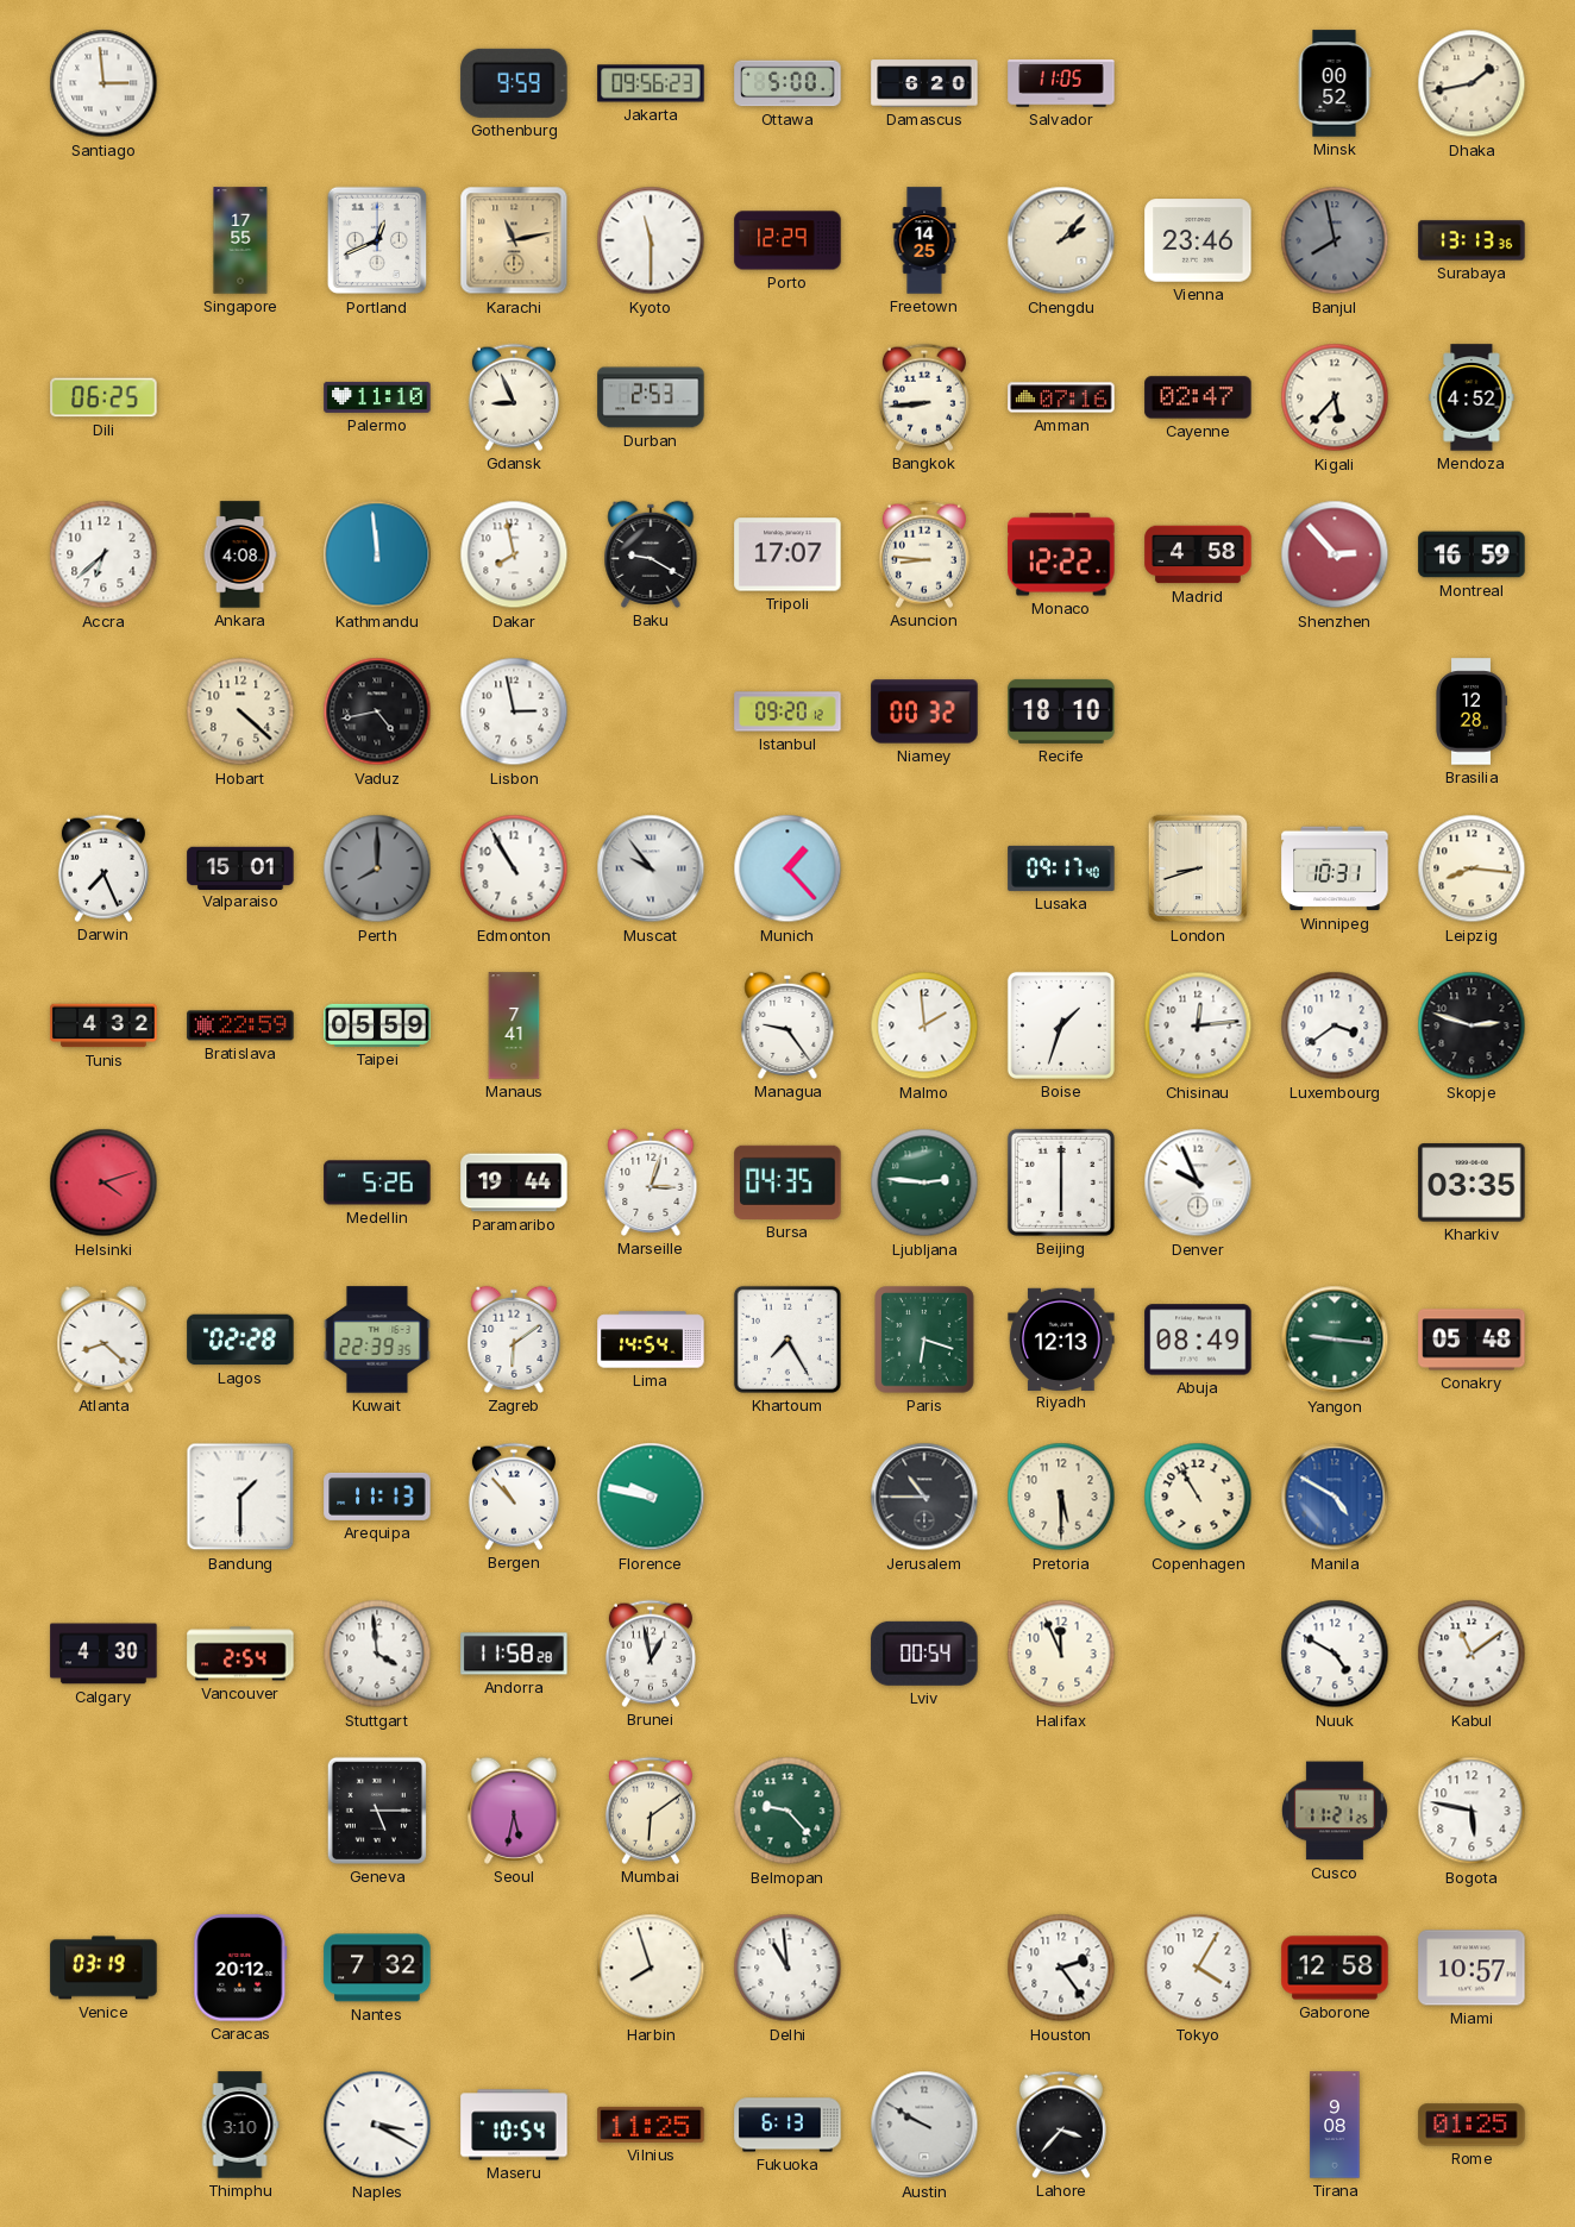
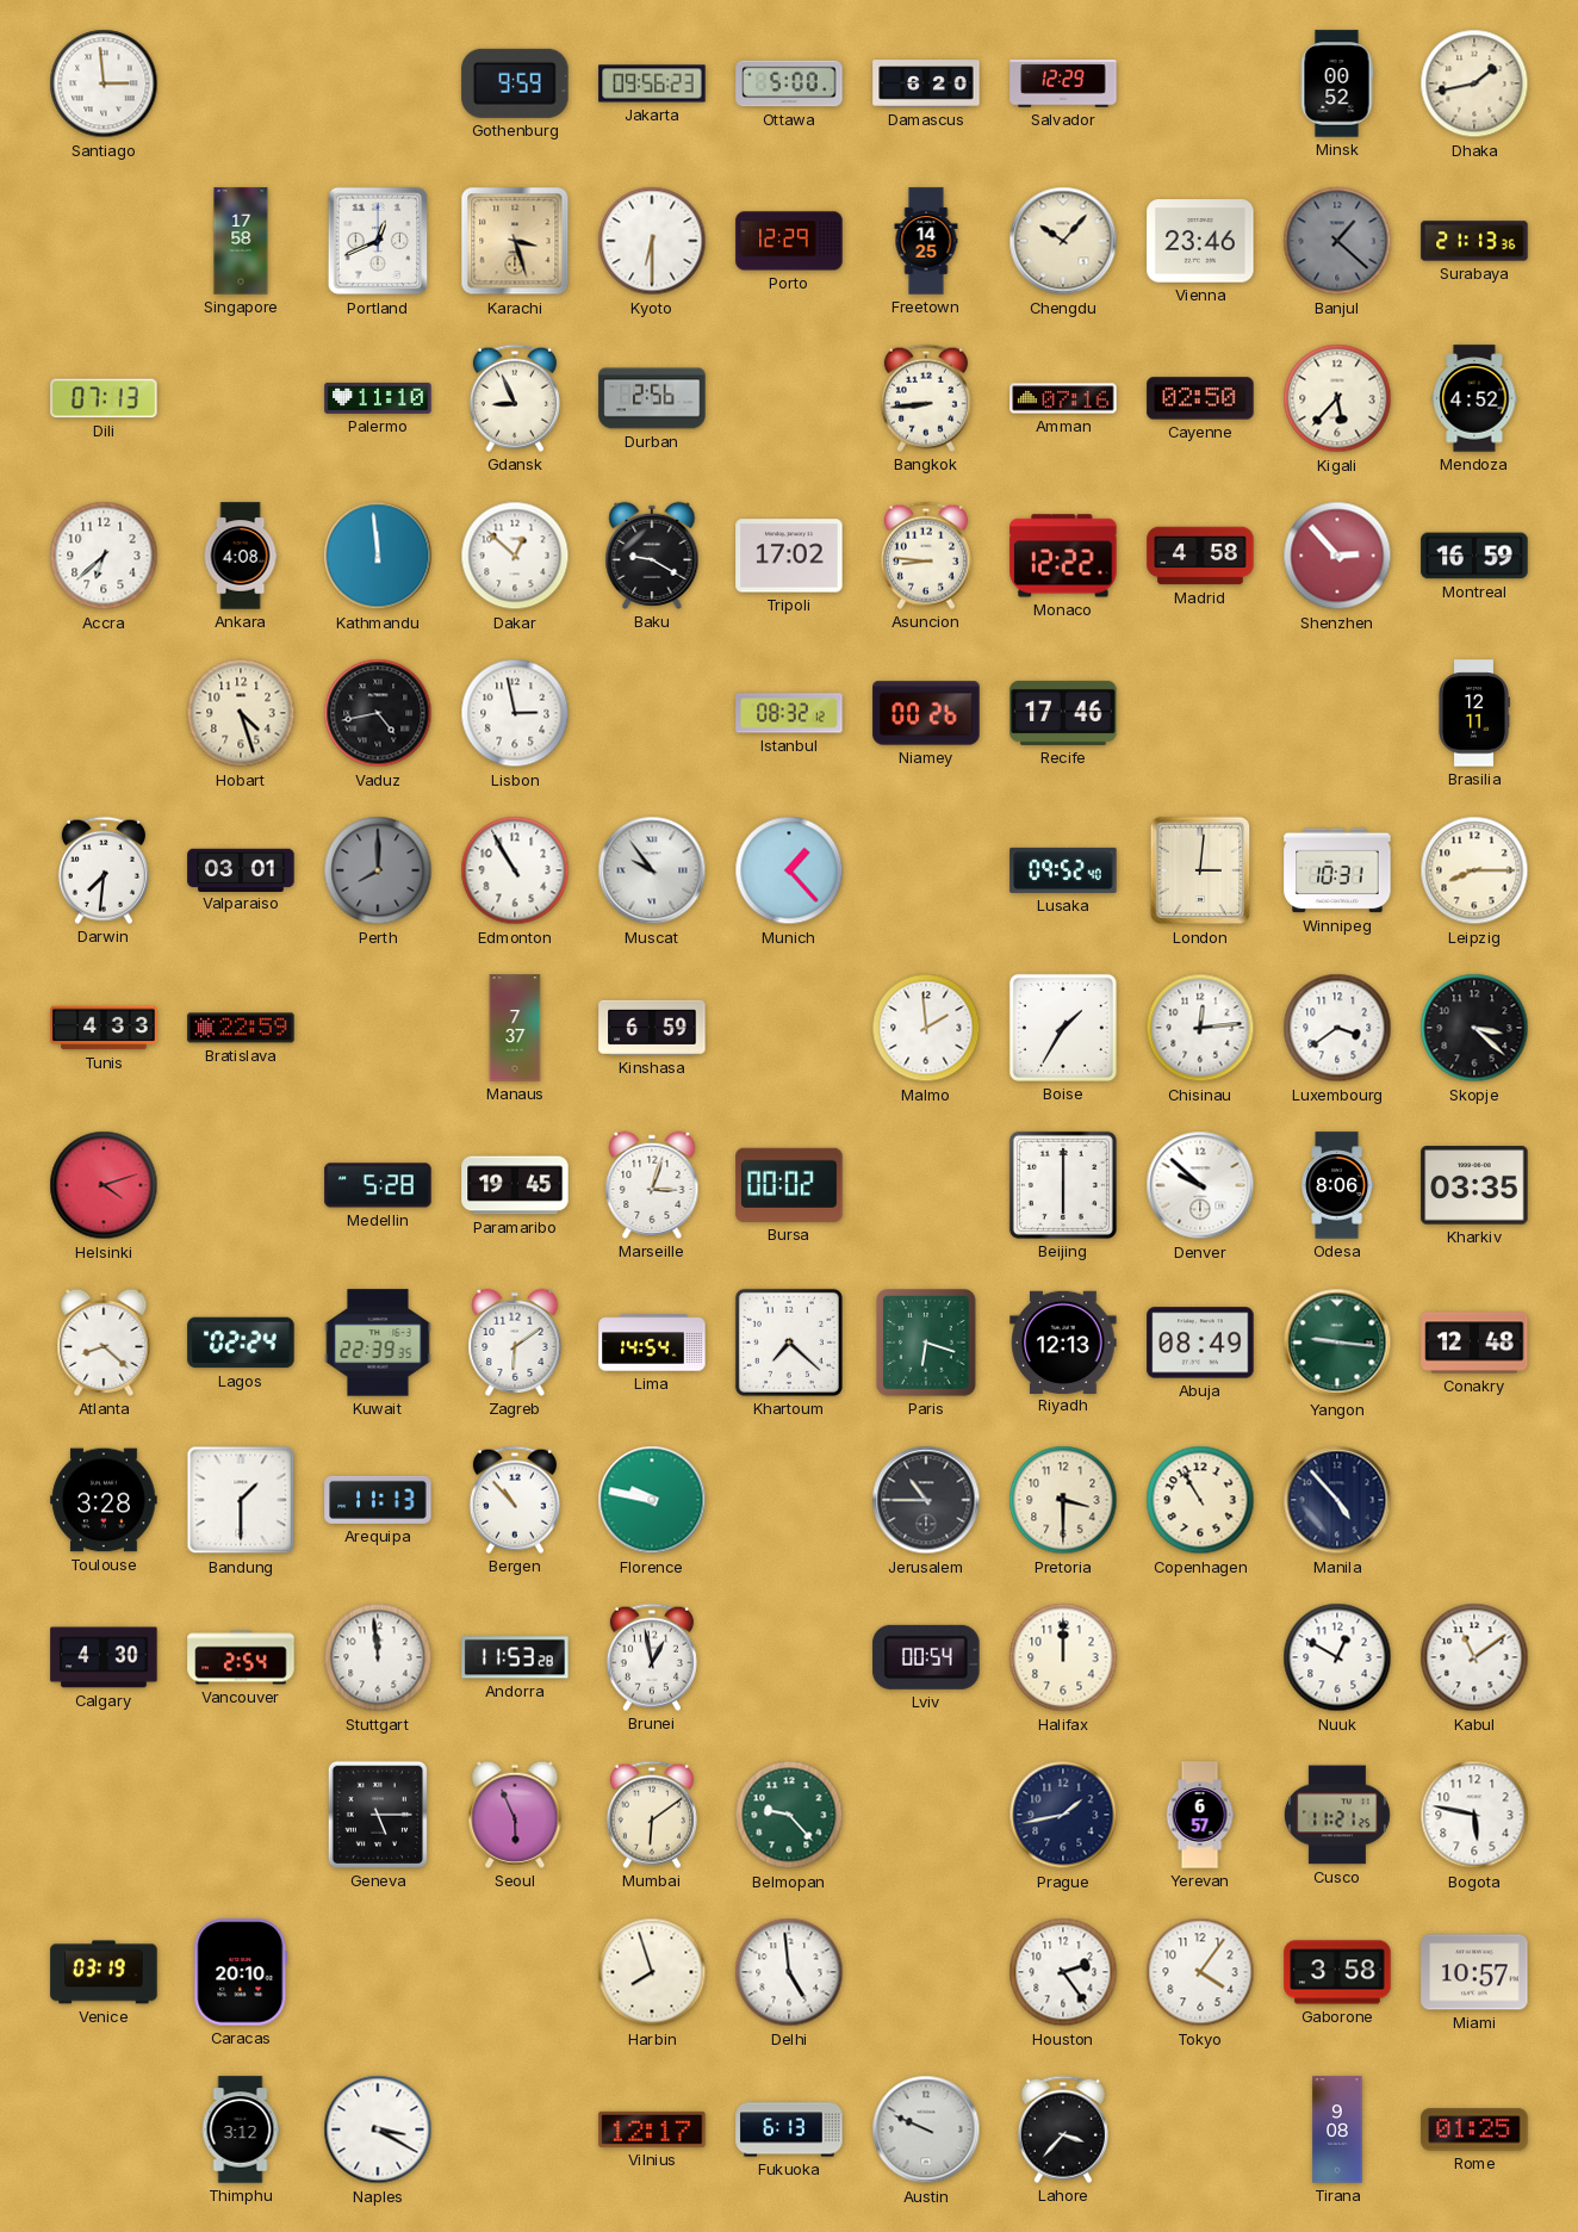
Salvador: 11:05 -> 12:29
Singapore: 17:55 -> 17:58
Karachi: 11:13 -> 3:27
Kyoto: 11:30 -> 6:30
Chengdu: 2:07 -> 10:07
Banjul: 7:58 -> 1:22
Surabaya: 13:13 -> 21:13
Dili: 06:25 -> 07:13
Durban: 2:53 -> 2:56
Cayenne: 02:47 -> 02:50
Dakar: 7:58 -> 12:52
Tripoli: 17:07 -> 17:02
Hobart: 4:22 -> 4:27
Istanbul: 09:20 -> 08:32
Niamey: 00:32 -> 00:26
Recife: 18:10 -> 17:46
Brasilia: 12:28 -> 12:11
Darwin: 7:26 -> 7:31
Valparaiso: 15:01 -> 03:01
Lusaka: 09:17 -> 09:52
London: 8:42 -> 3:01
Leipzig: 8:16 -> 8:15
Tunis: 4:32 -> 4:33
Taipei: 05:59 -> none
Manaus: 7:41 -> 7:37
Kinshasa: none -> 6:59
Managua: 9:24 -> none
Boise: 1:33 -> 1:35
Skopje: 2:48 -> 3:22
Medellin: 5:26 -> 5:28
Paramaribo: 19:44 -> 19:45
Bursa: 04:35 -> 00:02
Ljubljana: 2:46 -> none
Denver: 9:56 -> 9:52
Odesa: none -> 8:06
Lagos: 02:28 -> 02:24
Khartoum: 7:25 -> 7:22
Conakry: 05:48 -> 12:48
Toulouse: none -> 3:28
Pretoria: 5:30 -> 3:30
Manila: 4:50 -> 4:53
Manila dial: blue -> navy
Stuttgart: 3:59 -> 11:59
Andorra: 11:58 -> 11:53
Halifax: 11:56 -> 12:00
Nuuk: 4:50 -> 12:50
Seoul: 5:32 -> 5:56
Prague: none -> 1:43
Yerevan: none -> 6:57
Caracas: 20:12 -> 20:10
Nantes: 7:32 -> none
Delhi: 10:59 -> 4:59
Tokyo: 4:05 -> 4:06
Gaborone: 12:58 -> 3:58
Thimphu: 3:10 -> 3:12
Maseru: 10:54 -> none
Vilnius: 11:25 -> 12:17
Austin: 9:50 -> 9:49
